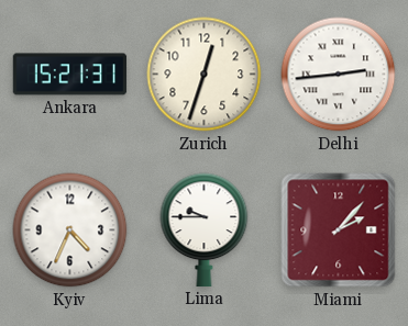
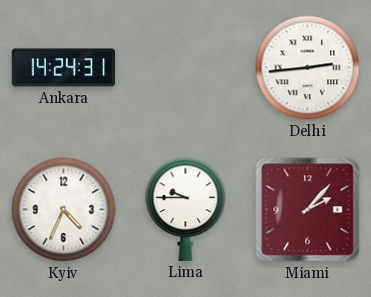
Ankara: 15:21 -> 14:24
Zurich: 12:33 -> none
